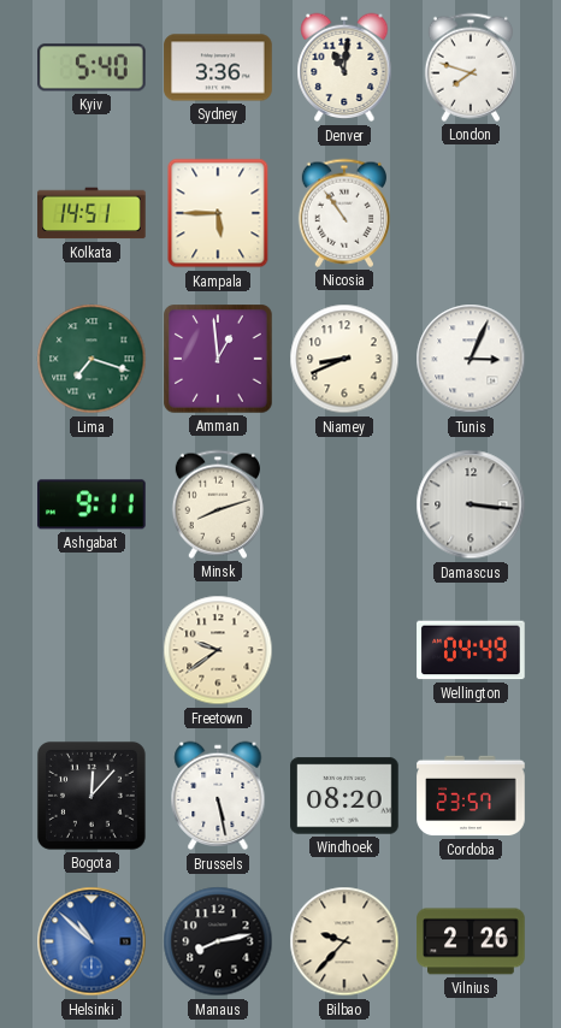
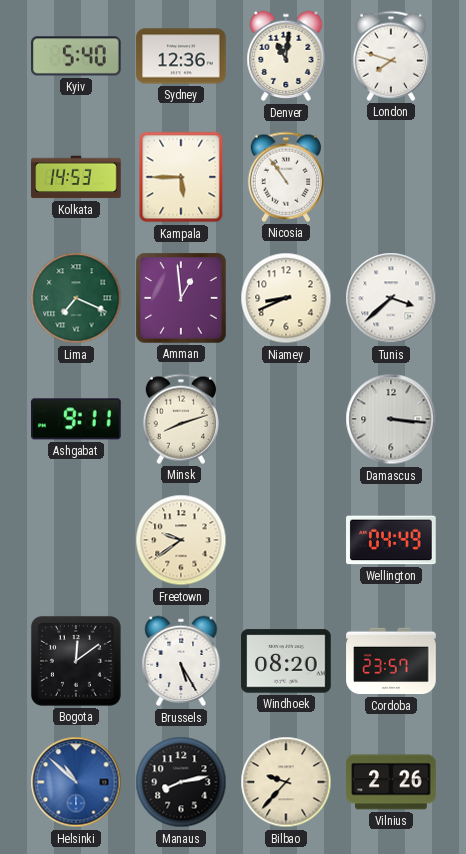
Sydney: 3:36 -> 12:36
Kolkata: 14:51 -> 14:53
Lima: 7:18 -> 7:19
Tunis: 3:04 -> 3:38
Bogota: 12:07 -> 12:09
Brussels: 5:28 -> 5:25
